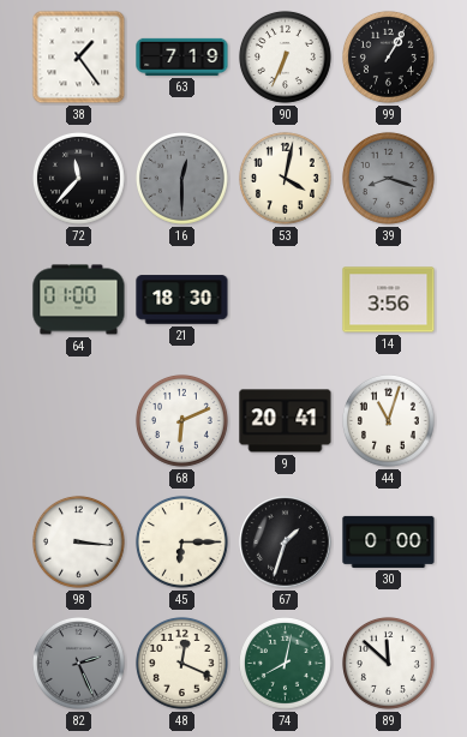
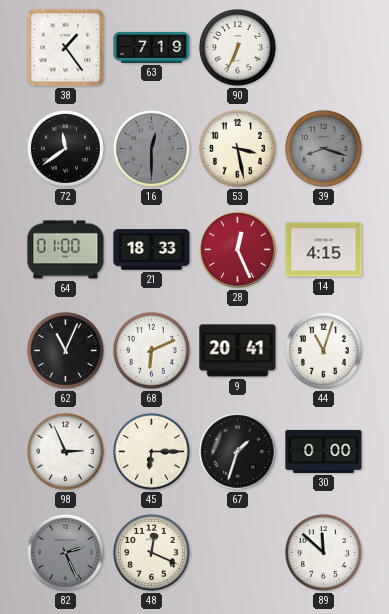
99: 1:05 -> none
72: 11:37 -> 11:39
53: 4:02 -> 3:28
21: 18:30 -> 18:33
28: none -> 12:26
14: 3:56 -> 4:15
62: none -> 11:04
98: 3:16 -> 2:56
74: 8:02 -> none
